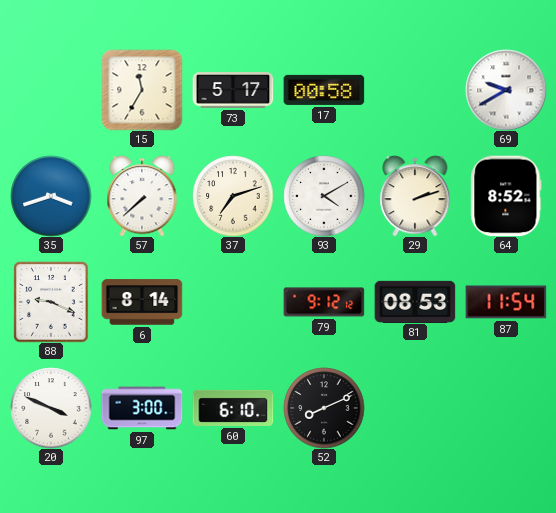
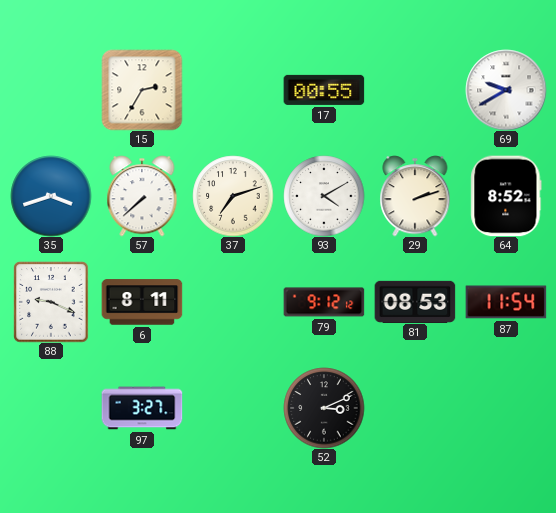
15: 11:35 -> 2:35
73: 5:17 -> none
17: 00:58 -> 00:55
6: 8:14 -> 8:11
20: 3:49 -> none
97: 3:00 -> 3:27
60: 6:10 -> none
52: 8:11 -> 3:11
